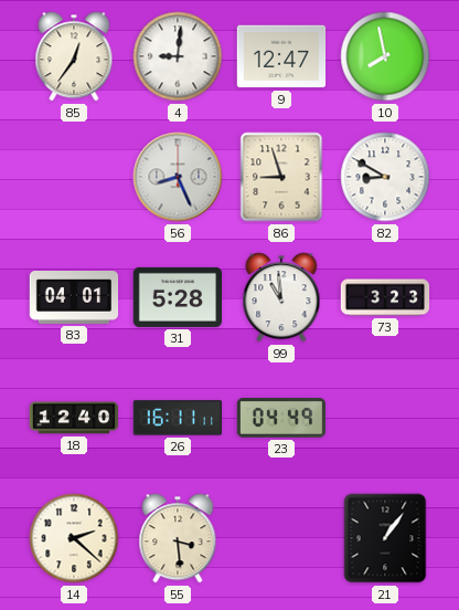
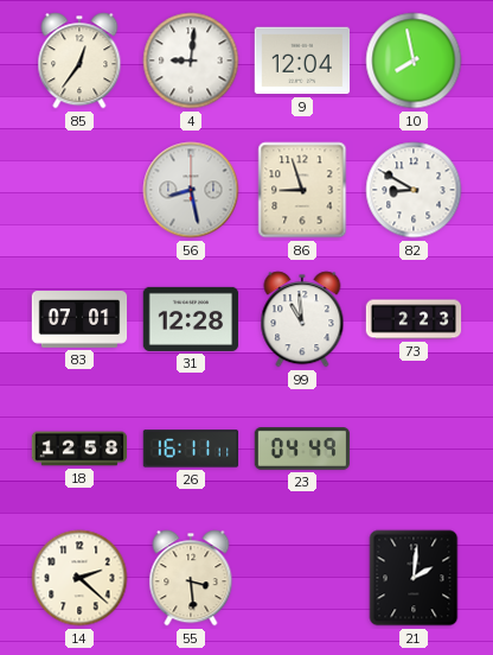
9: 12:47 -> 12:04
56: 8:26 -> 8:28
83: 04:01 -> 07:01
31: 5:28 -> 12:28
73: 3:23 -> 2:23
18: 12:40 -> 12:58
21: 1:06 -> 2:01
